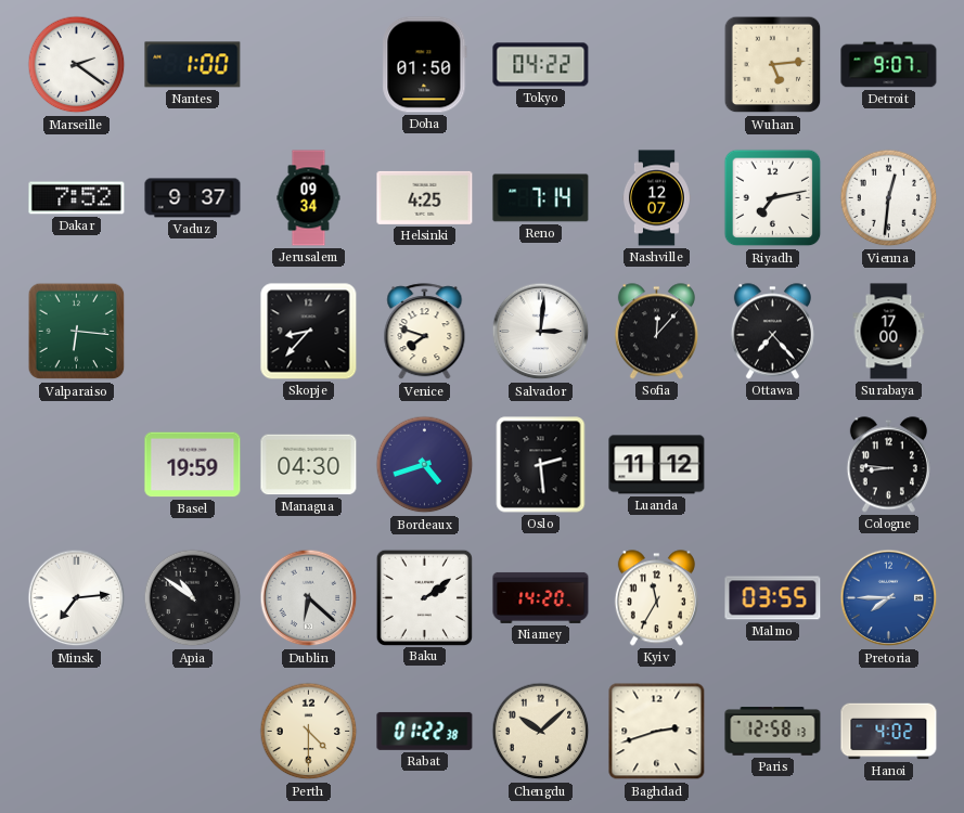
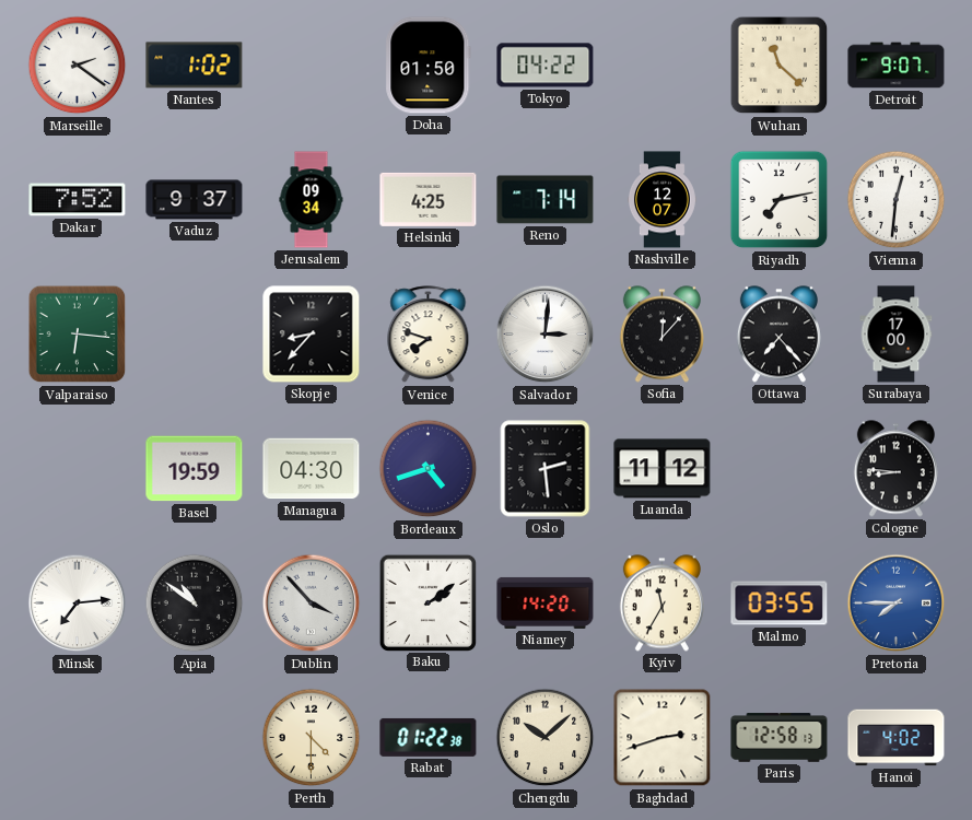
Nantes: 1:00 -> 1:02
Wuhan: 5:14 -> 11:22
Dublin: 6:22 -> 3:53
